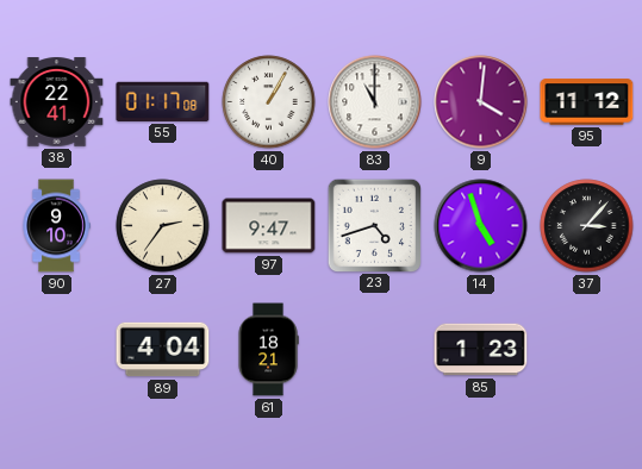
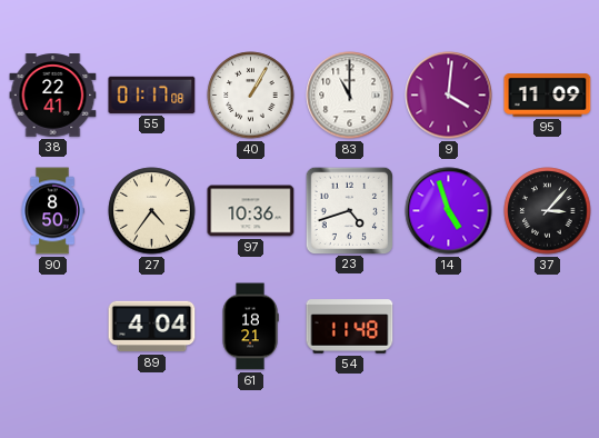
95: 11:12 -> 11:09
90: 9:10 -> 8:50
27: 2:36 -> 4:36
97: 9:47 -> 10:36
54: none -> 11:48
85: 1:23 -> none
